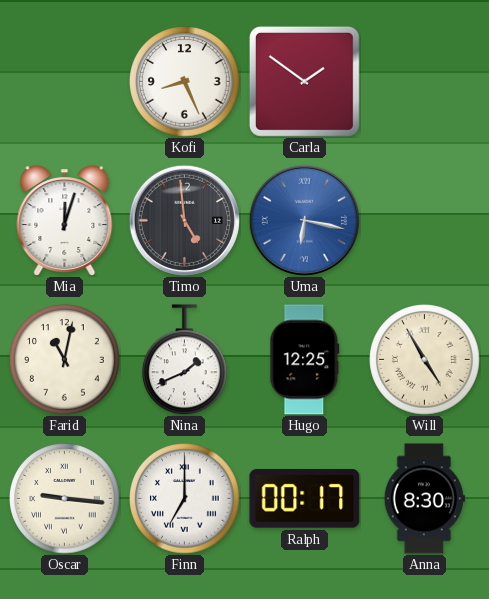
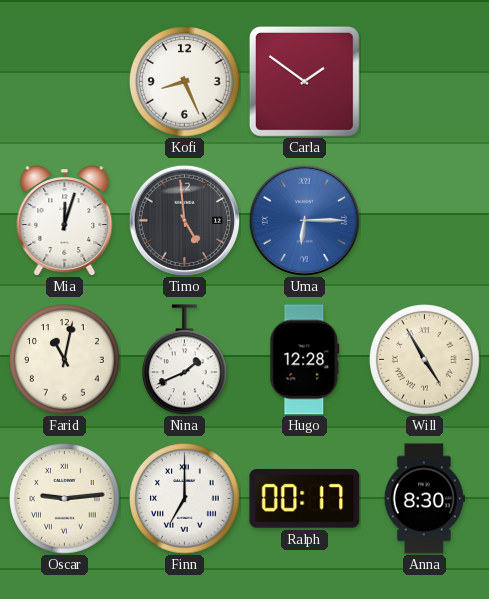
Uma: 6:17 -> 6:15
Hugo: 12:25 -> 12:28
Oscar: 9:16 -> 9:14
